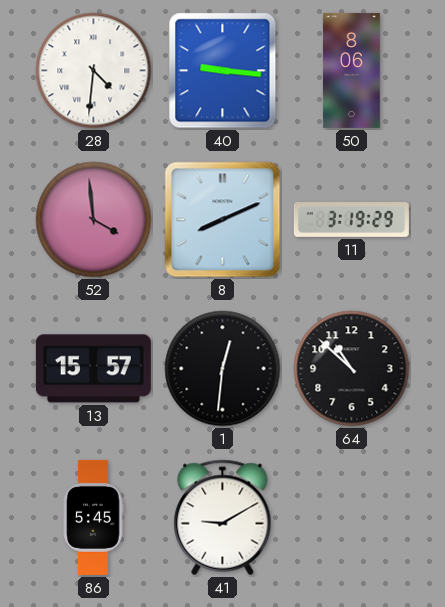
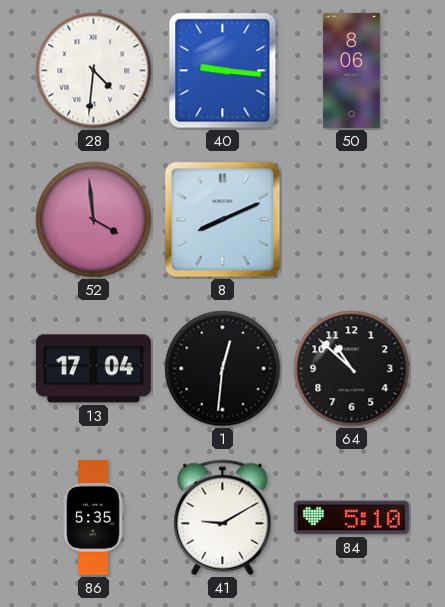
11: 3:19 -> none
13: 15:57 -> 17:04
86: 5:45 -> 5:35
84: none -> 5:10
